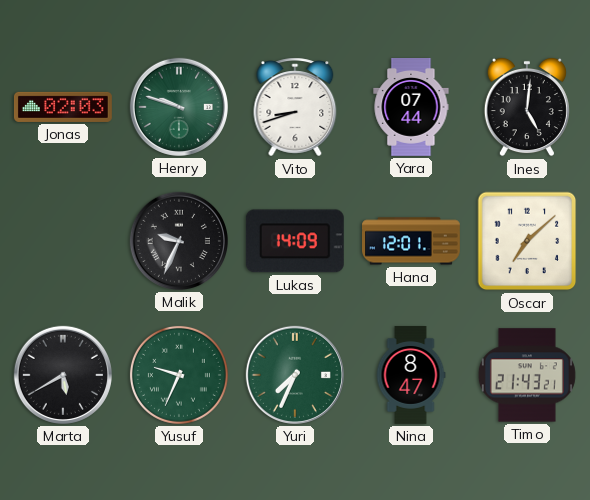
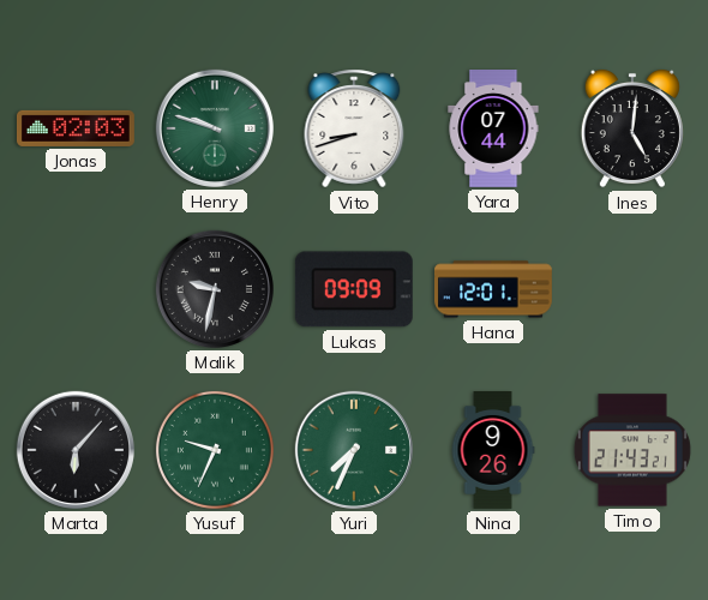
Malik: 9:34 -> 9:32
Lukas: 14:09 -> 09:09
Oscar: 7:08 -> none
Marta: 5:40 -> 6:07
Nina: 8:47 -> 9:26
